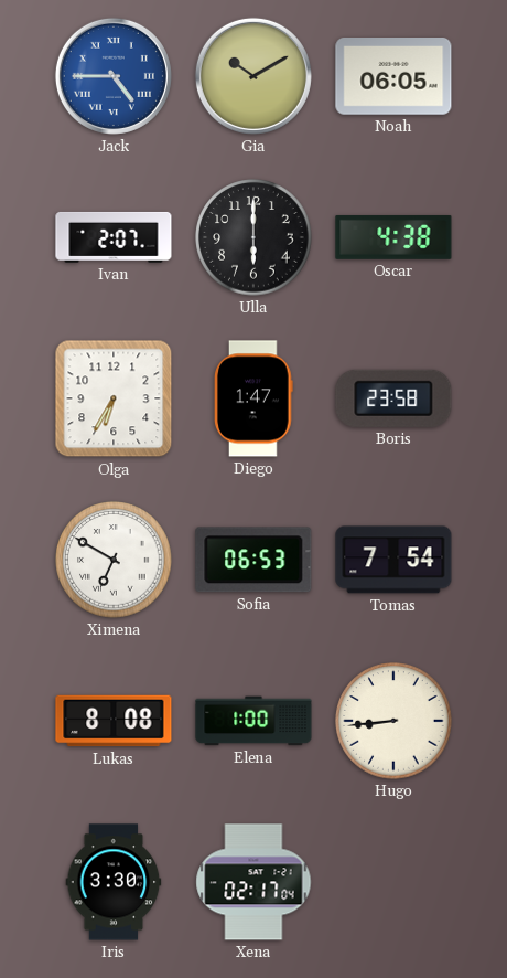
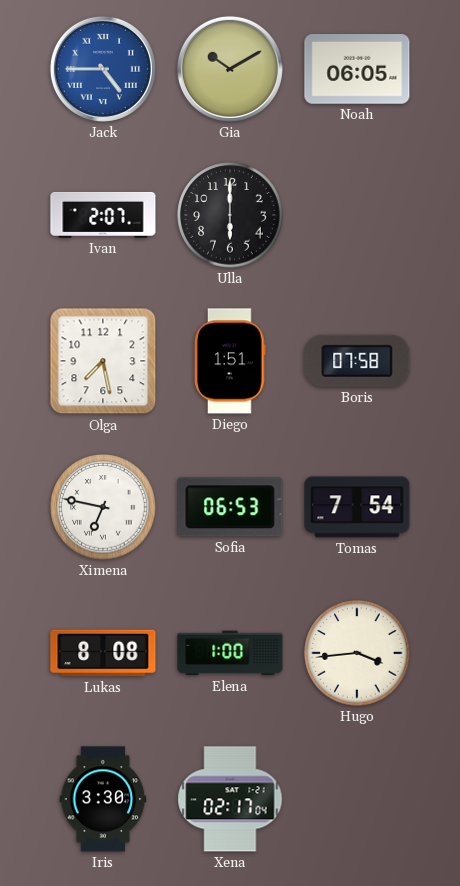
Oscar: 4:38 -> none
Olga: 6:35 -> 7:28
Diego: 1:47 -> 1:51
Boris: 23:58 -> 07:58
Ximena: 6:50 -> 6:47
Hugo: 8:44 -> 3:44
